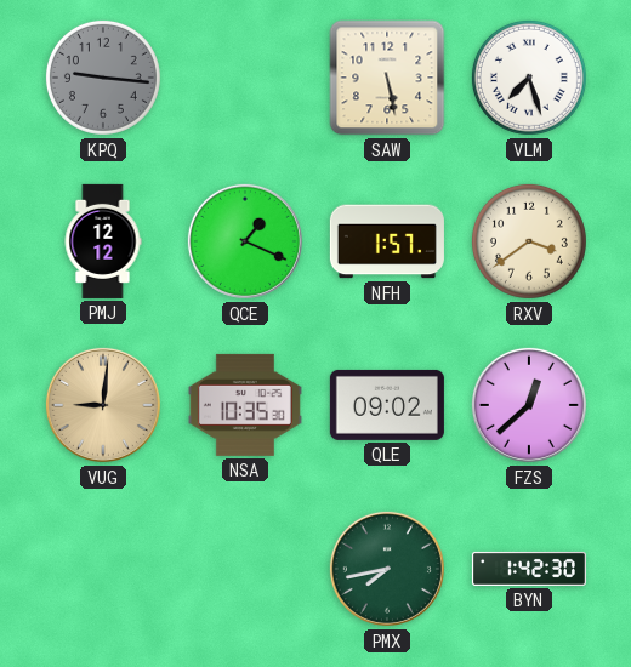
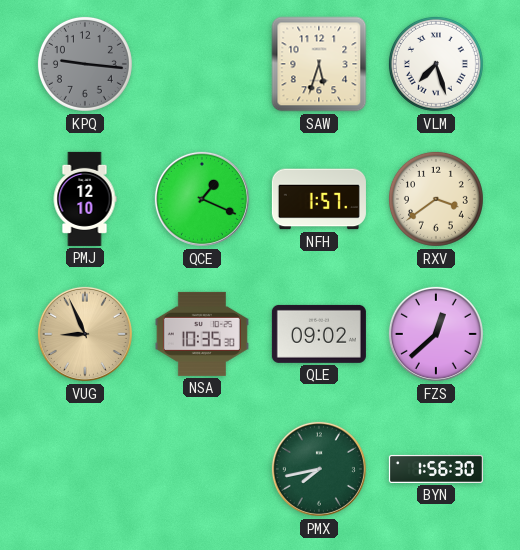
SAW: 5:28 -> 5:33
PMJ: 12:12 -> 12:10
VUG: 9:01 -> 8:56
BYN: 1:42 -> 1:56
